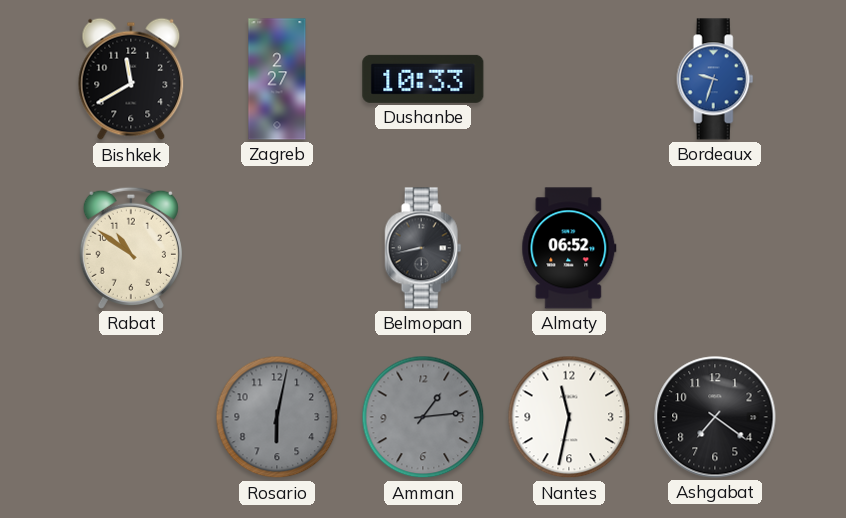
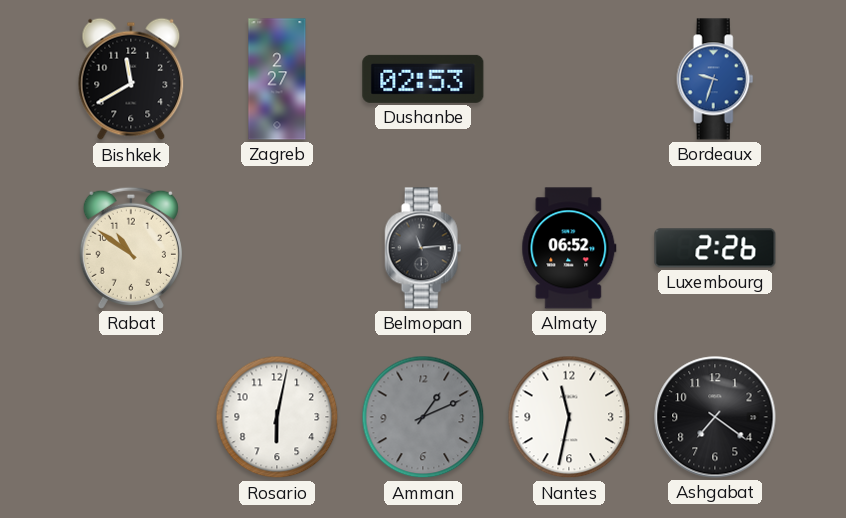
Dushanbe: 10:33 -> 02:53
Belmopan: 8:43 -> 11:14
Luxembourg: none -> 2:26
Rosario dial: grey -> white
Amman: 1:14 -> 1:11
